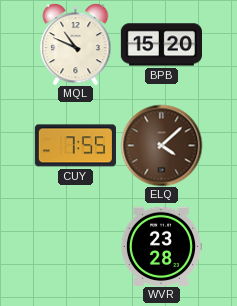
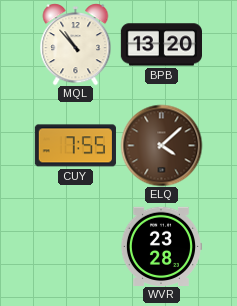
MQL: 10:49 -> 10:53
BPB: 15:20 -> 13:20
